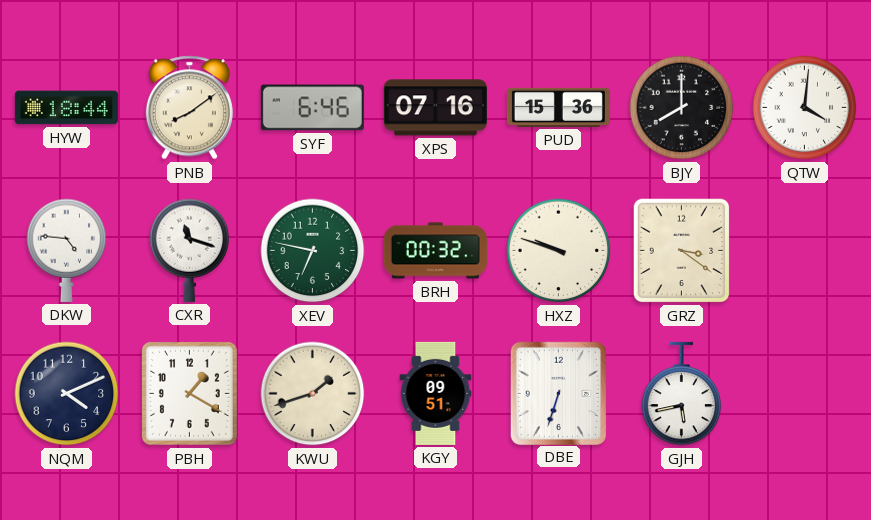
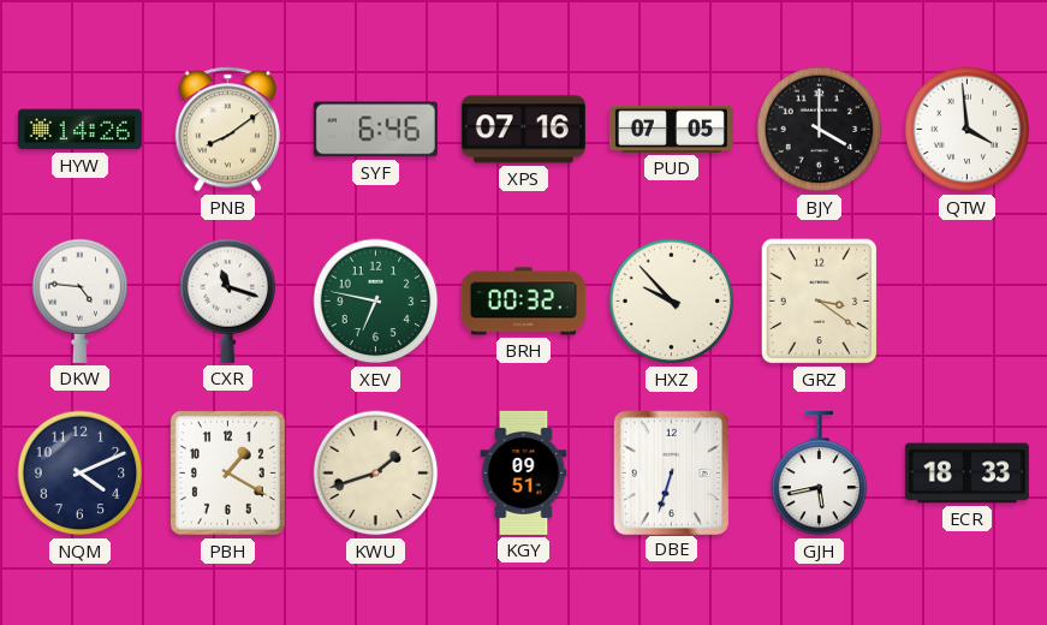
HYW: 18:44 -> 14:26
PUD: 15:36 -> 07:05
BJY: 8:00 -> 4:00
QTW: 4:01 -> 3:59
HXZ: 9:48 -> 9:53
ECR: none -> 18:33
